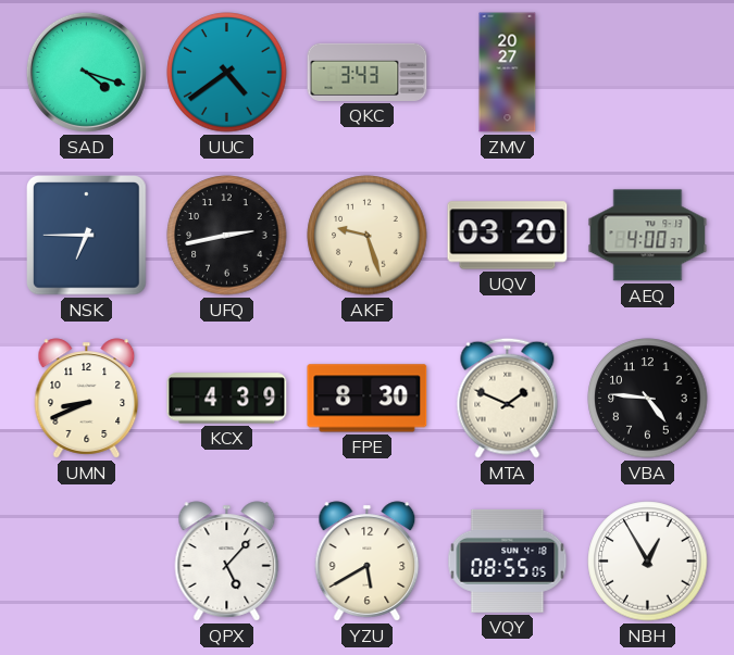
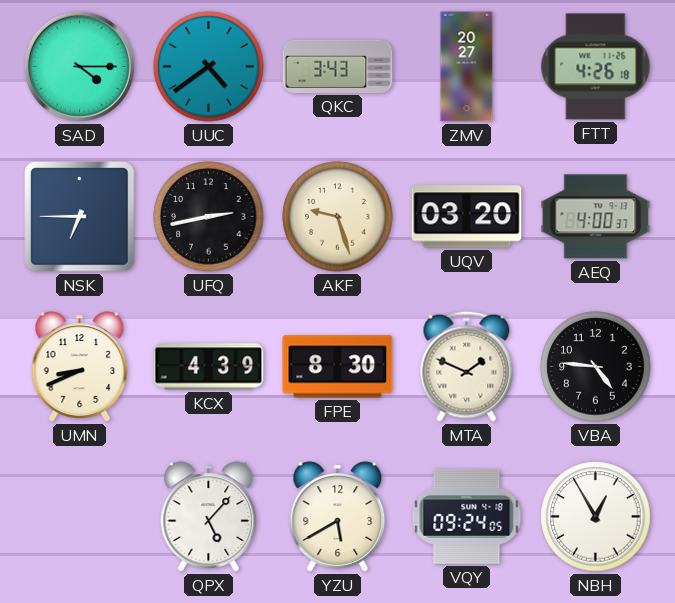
SAD: 4:18 -> 4:15
FTT: none -> 4:26
VQY: 08:55 -> 09:24
